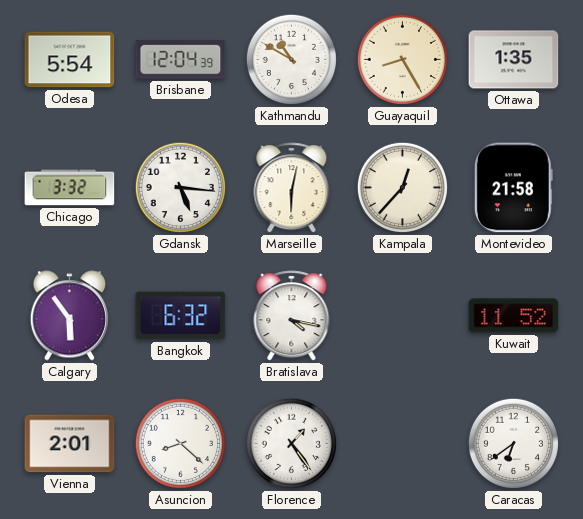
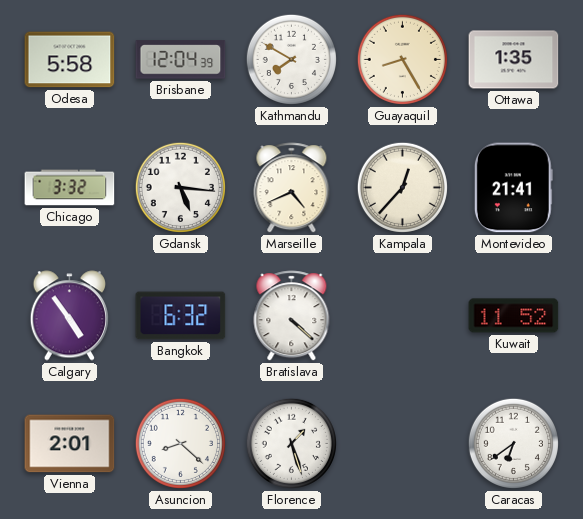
Odesa: 5:54 -> 5:58
Kathmandu: 10:50 -> 7:50
Marseille: 6:02 -> 4:41
Montevideo: 21:58 -> 21:41
Calgary: 5:54 -> 4:54
Bratislava: 4:17 -> 4:22
Florence: 1:24 -> 1:27
